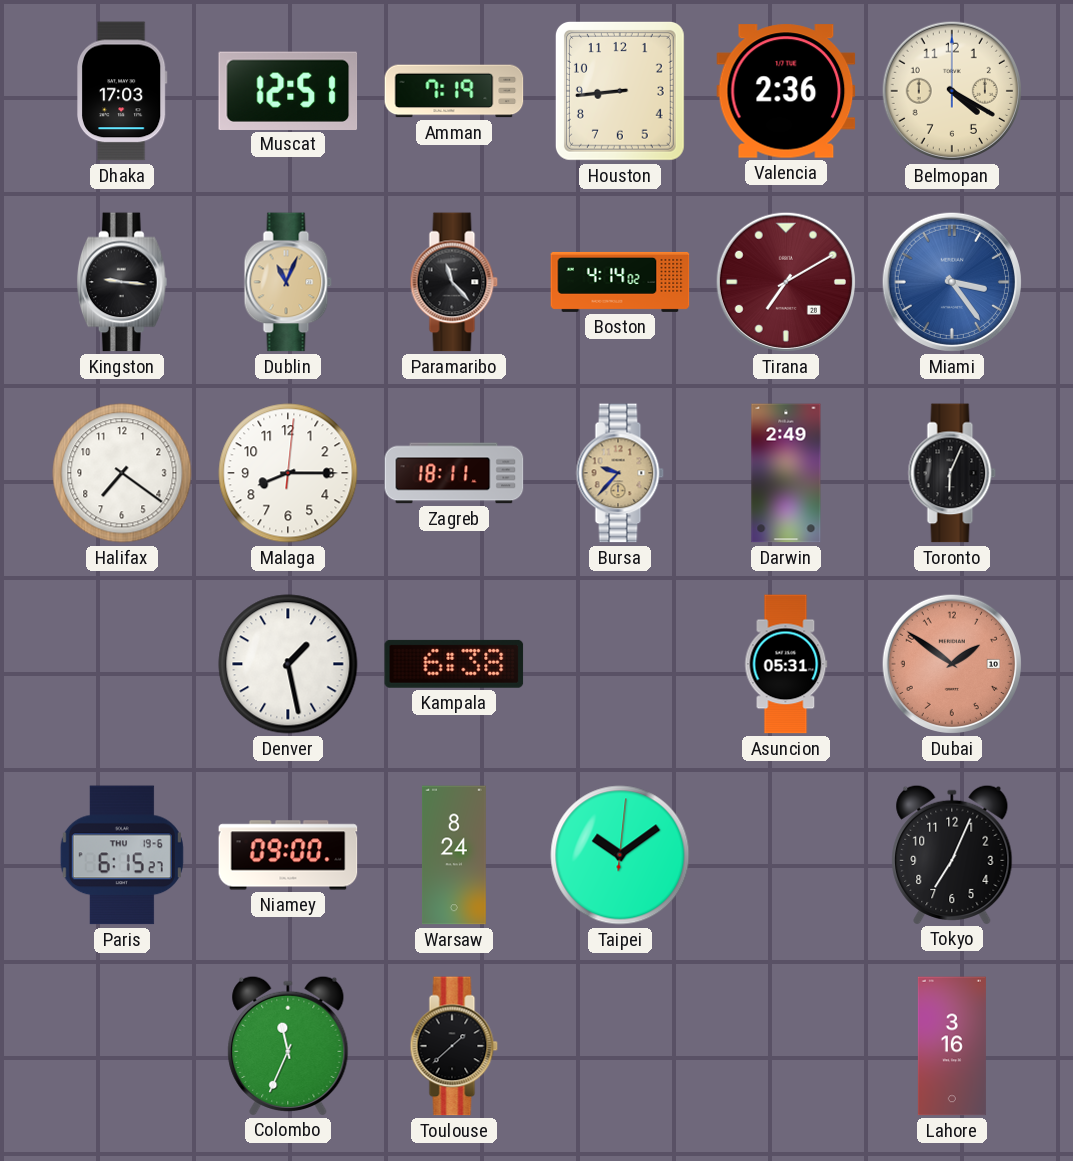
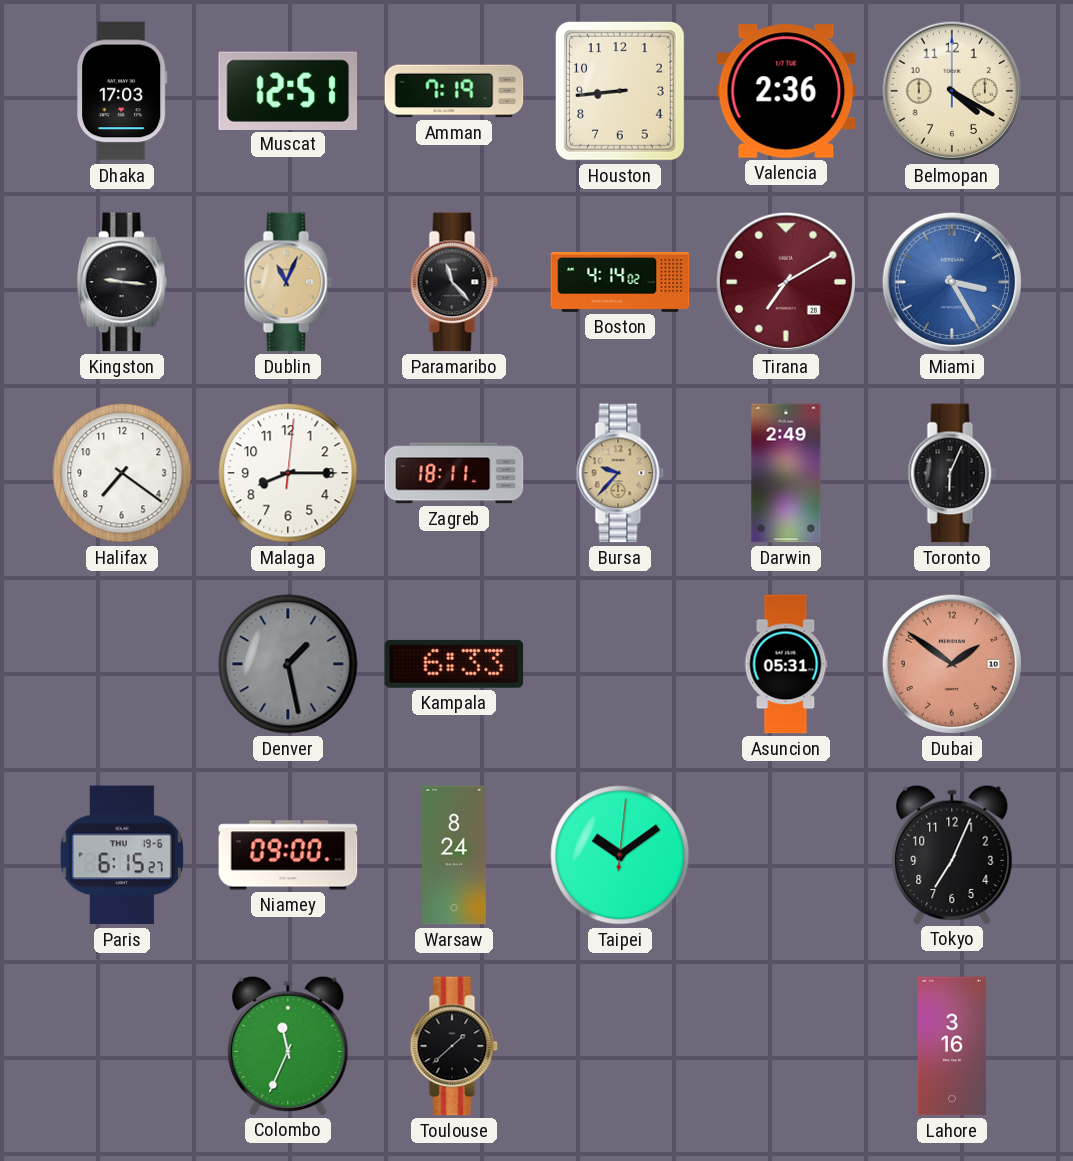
Miami: 3:24 -> 3:25
Denver dial: white -> grey
Kampala: 6:38 -> 6:33
